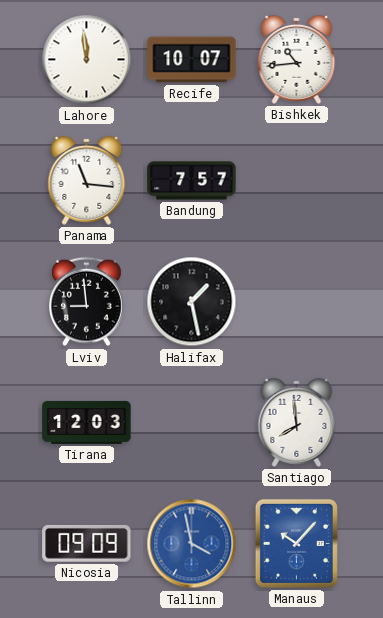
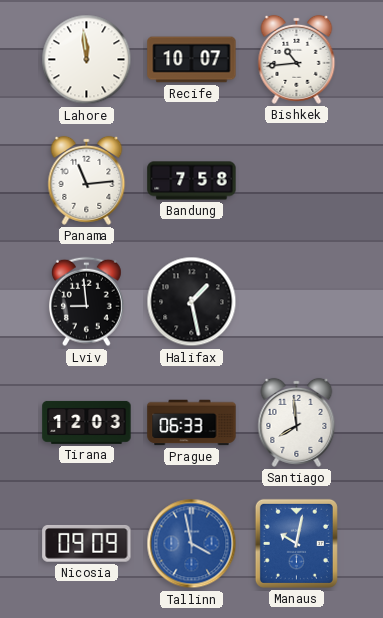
Panama: 11:16 -> 11:14
Bandung: 7:57 -> 7:58
Prague: none -> 06:33
Manaus: 10:07 -> 10:02
